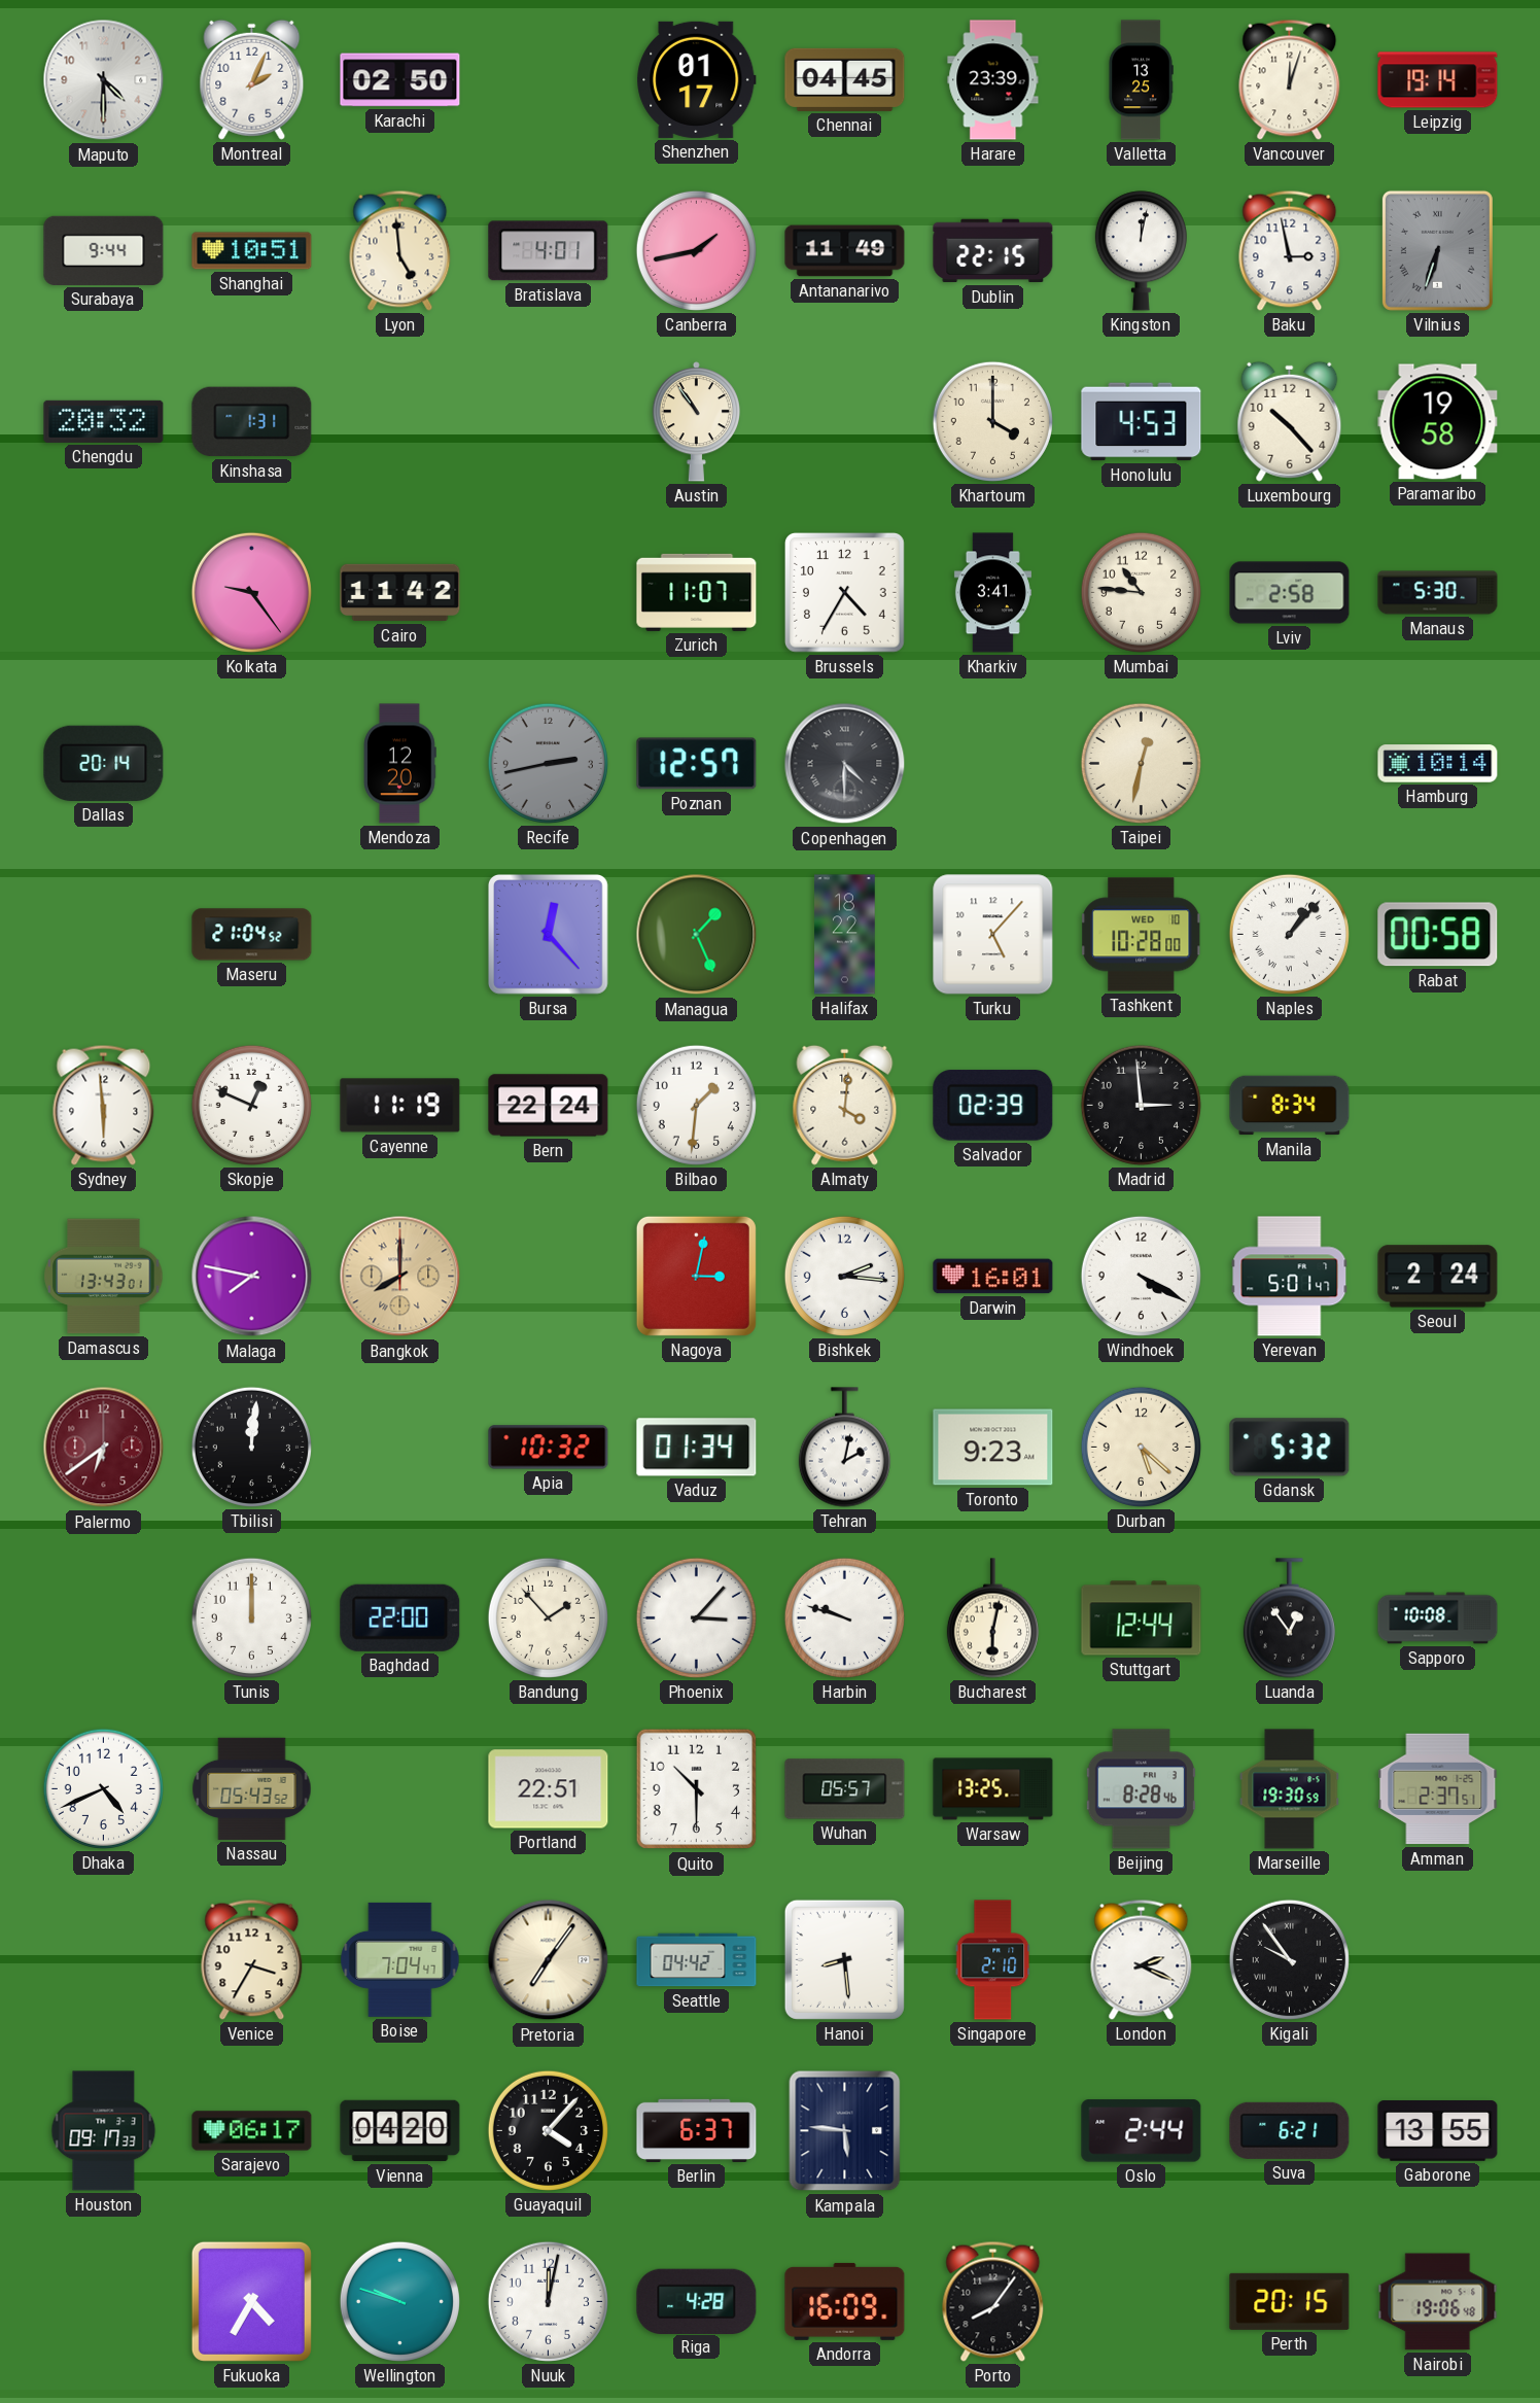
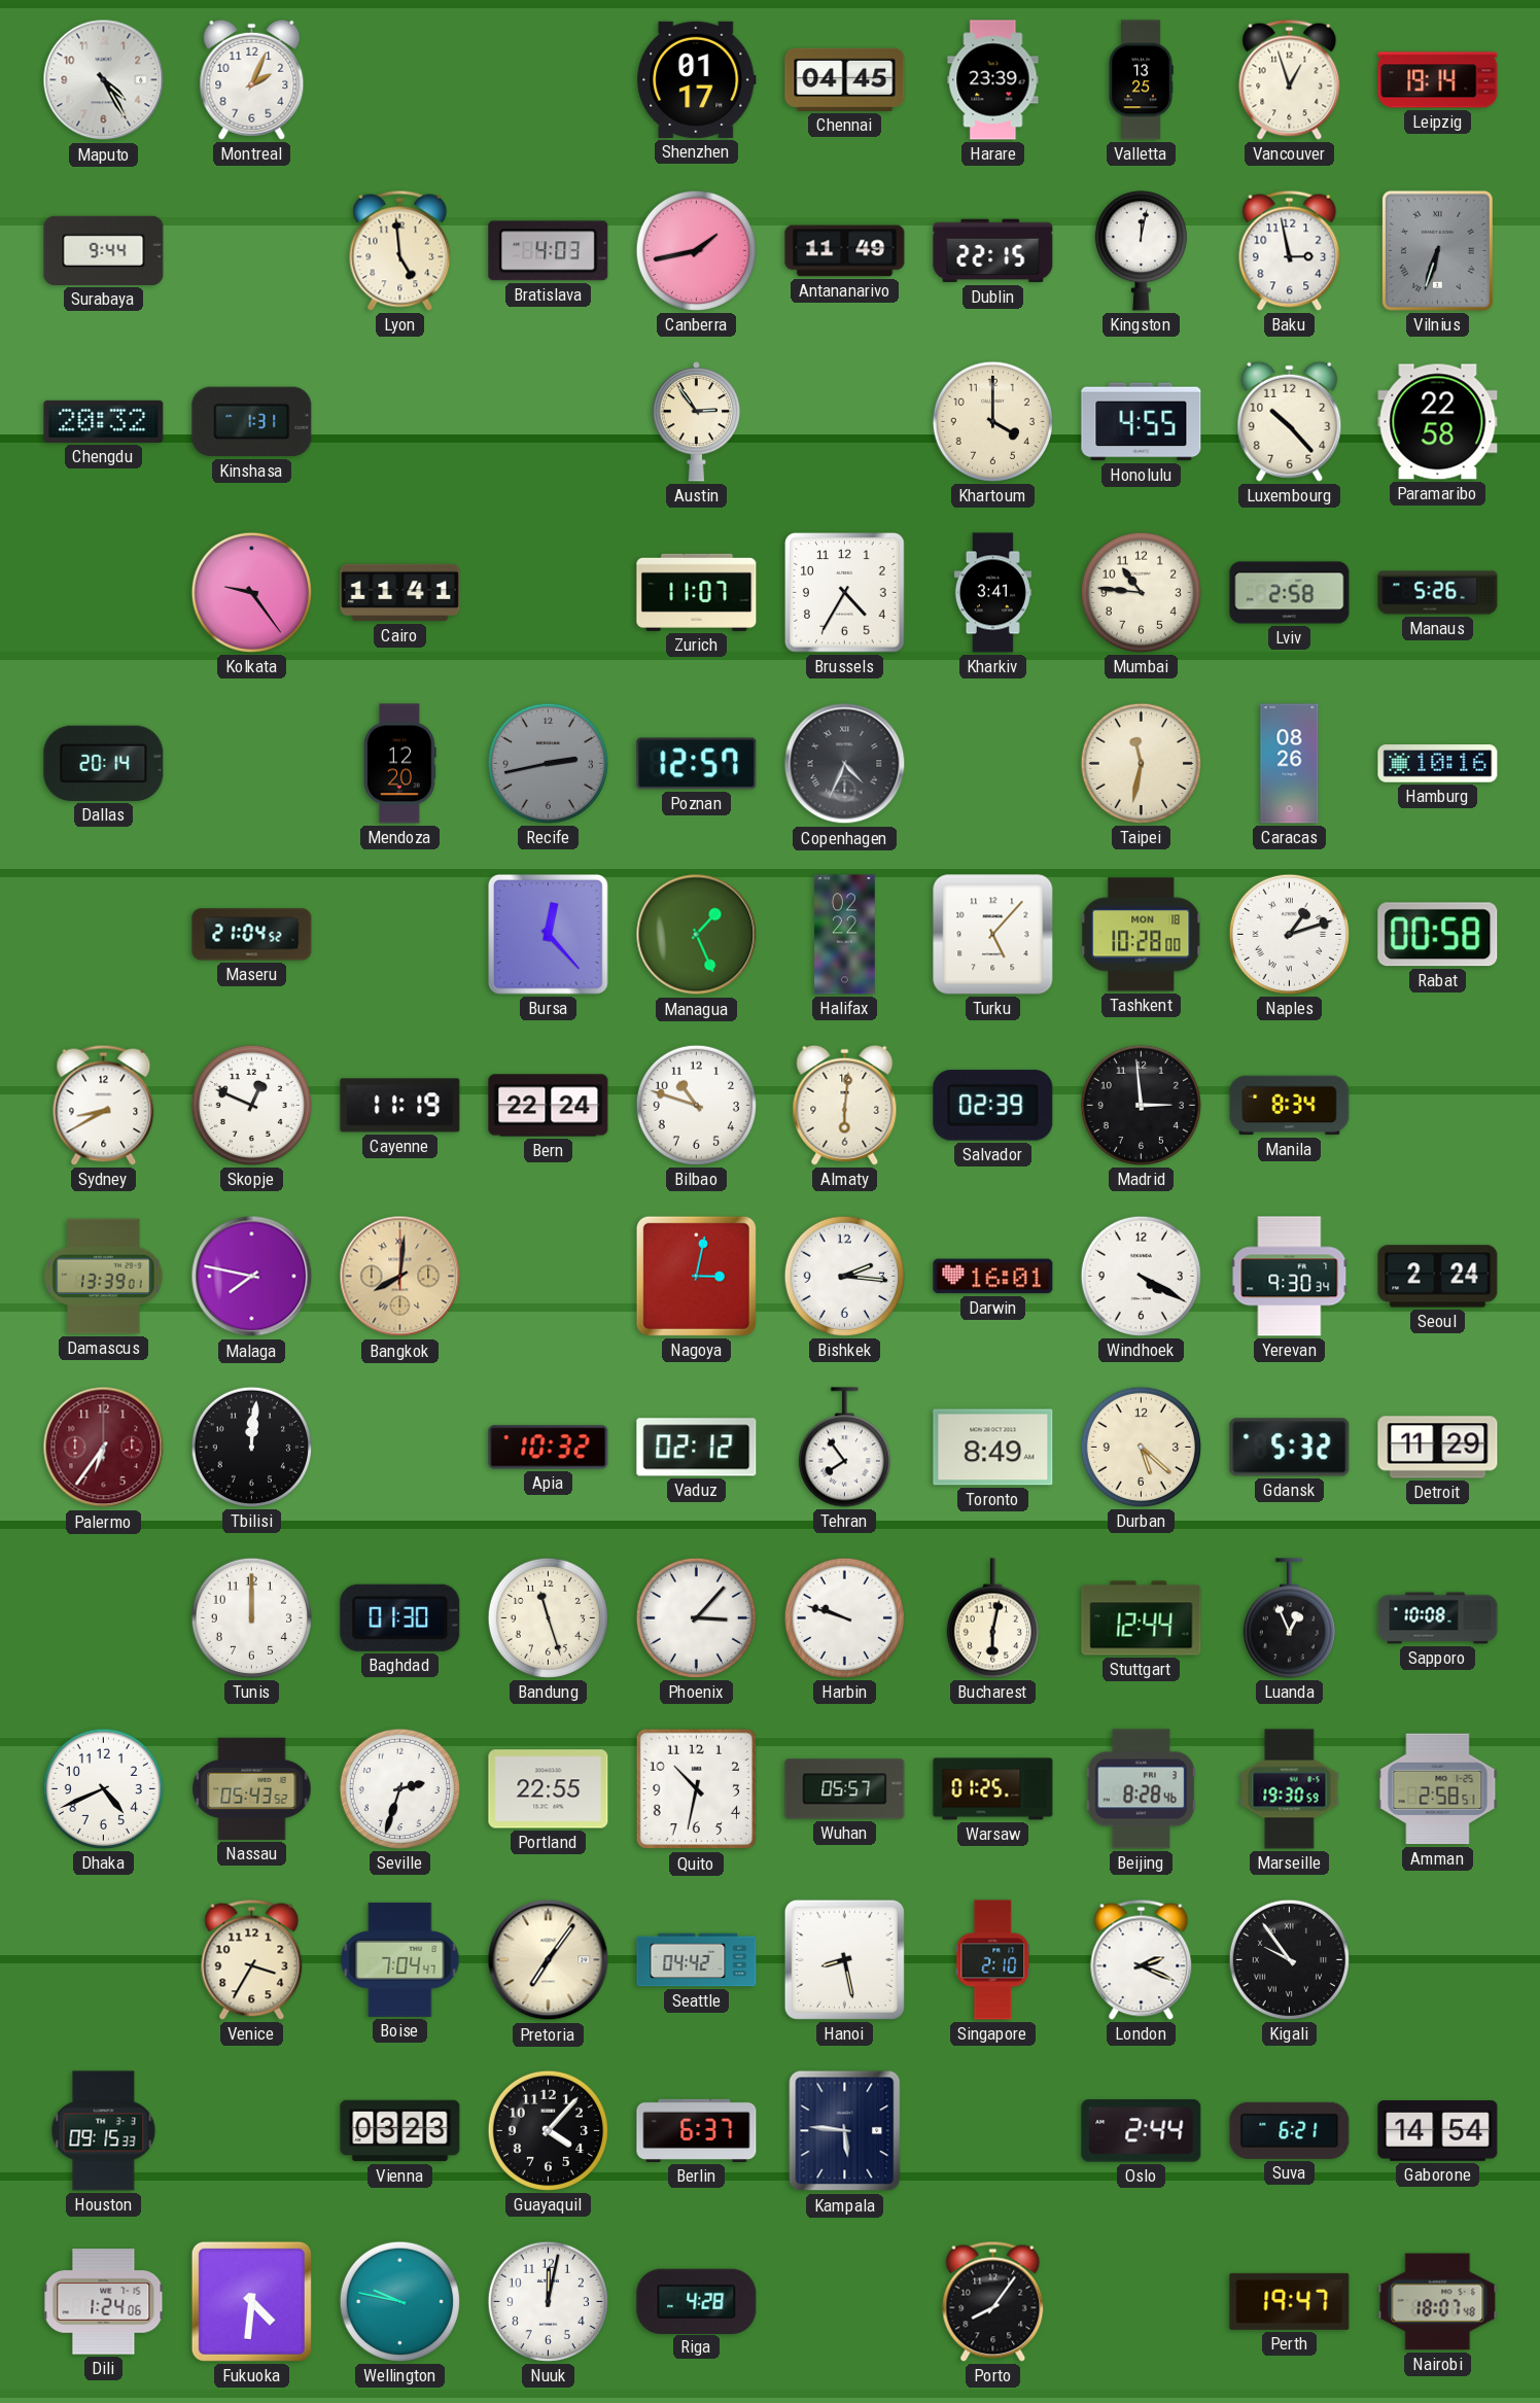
Maputo: 4:30 -> 4:25
Karachi: 02:50 -> none
Vancouver: 12:03 -> 12:57
Shanghai: 10:51 -> none
Bratislava: 4:01 -> 4:03
Austin: 10:54 -> 2:54
Honolulu: 4:53 -> 4:55
Paramaribo: 19:58 -> 22:58
Cairo: 11:42 -> 11:41
Manaus: 5:30 -> 5:26
Copenhagen: 4:30 -> 4:34
Taipei: 12:32 -> 11:32
Caracas: none -> 08:26
Hamburg: 10:14 -> 10:16
Halifax: 18:22 -> 02:22
Tashkent date: WED 10 -> MON 18
Naples: 1:07 -> 1:12
Sydney: 5:59 -> 8:40
Bilbao: 1:31 -> 10:48
Almaty: 4:01 -> 6:01
Damascus: 13:43 -> 13:39
Bangkok: 8:00 -> 8:01
Yerevan: 5:01 -> 9:30
Palermo: 6:39 -> 6:36
Vaduz: 01:34 -> 02:12
Tehran: 2:02 -> 7:54
Toronto: 9:23 -> 8:49
Detroit: none -> 11:29
Baghdad: 22:00 -> 01:30
Bandung: 1:53 -> 11:27
Luanda: 12:54 -> 12:56
Seville: none -> 2:33
Portland: 22:51 -> 22:55
Quito: 10:30 -> 10:32
Warsaw: 13:25 -> 01:25
Amman: 2:37 -> 2:58
Hanoi: 8:29 -> 8:28
Houston: 09:17 -> 09:15
Sarajevo: 06:17 -> none
Vienna: 04:20 -> 03:23
Gaborone: 13:55 -> 14:54
Dili: none -> 1:24
Fukuoka: 4:35 -> 4:31
Wellington: 9:48 -> 9:47
Andorra: 16:09 -> none
Perth: 20:15 -> 19:47
Nairobi: 19:06 -> 18:07
